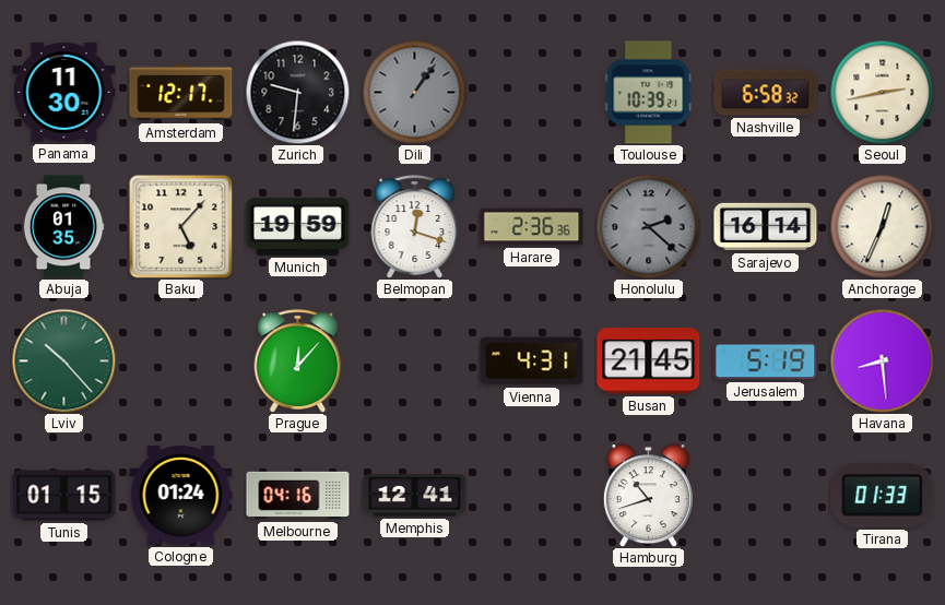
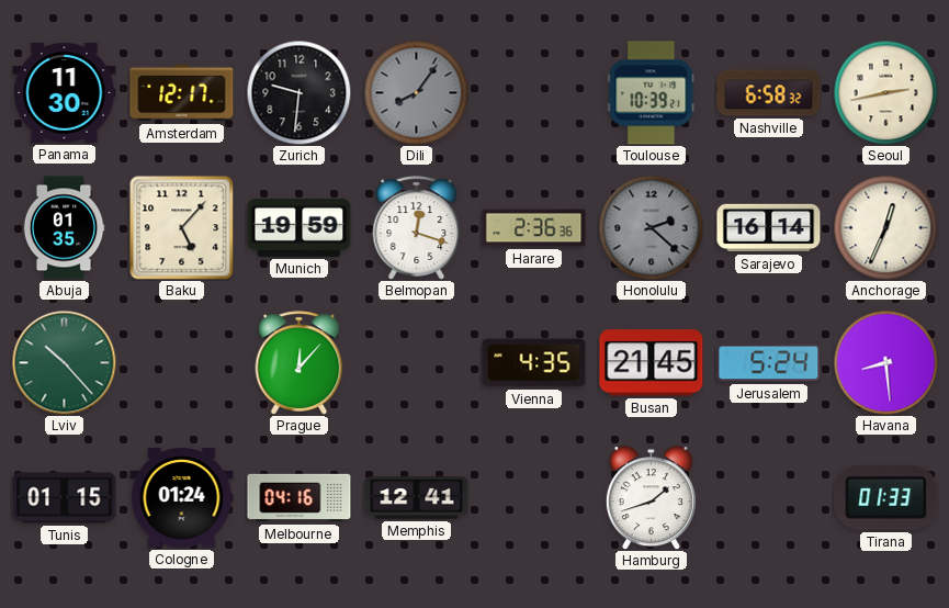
Dili: 1:06 -> 8:06
Vienna: 4:31 -> 4:35
Jerusalem: 5:19 -> 5:24
Hamburg: 10:42 -> 1:42
